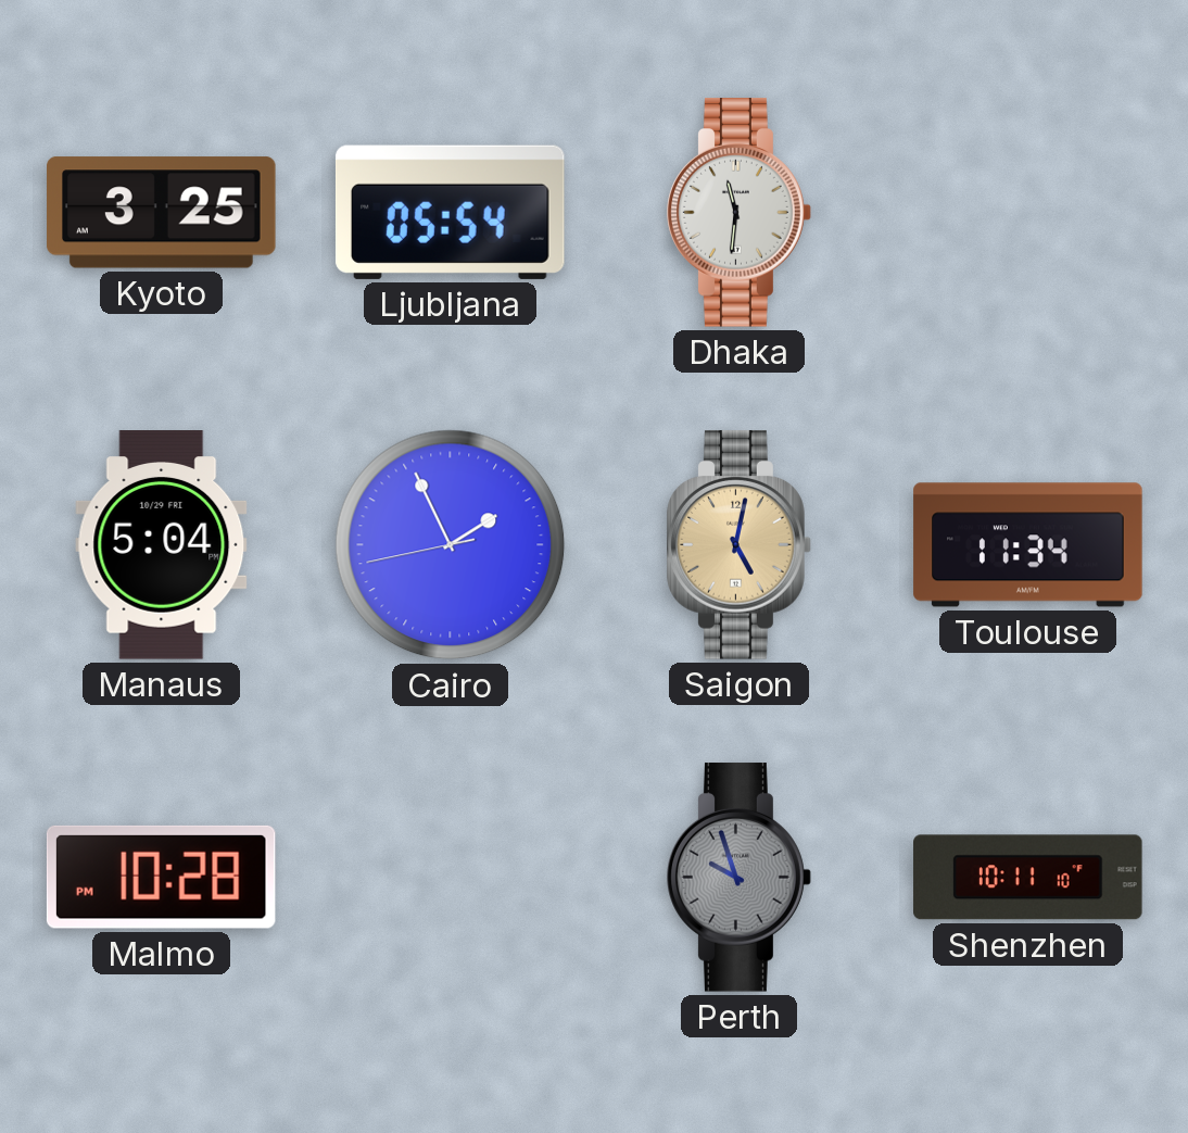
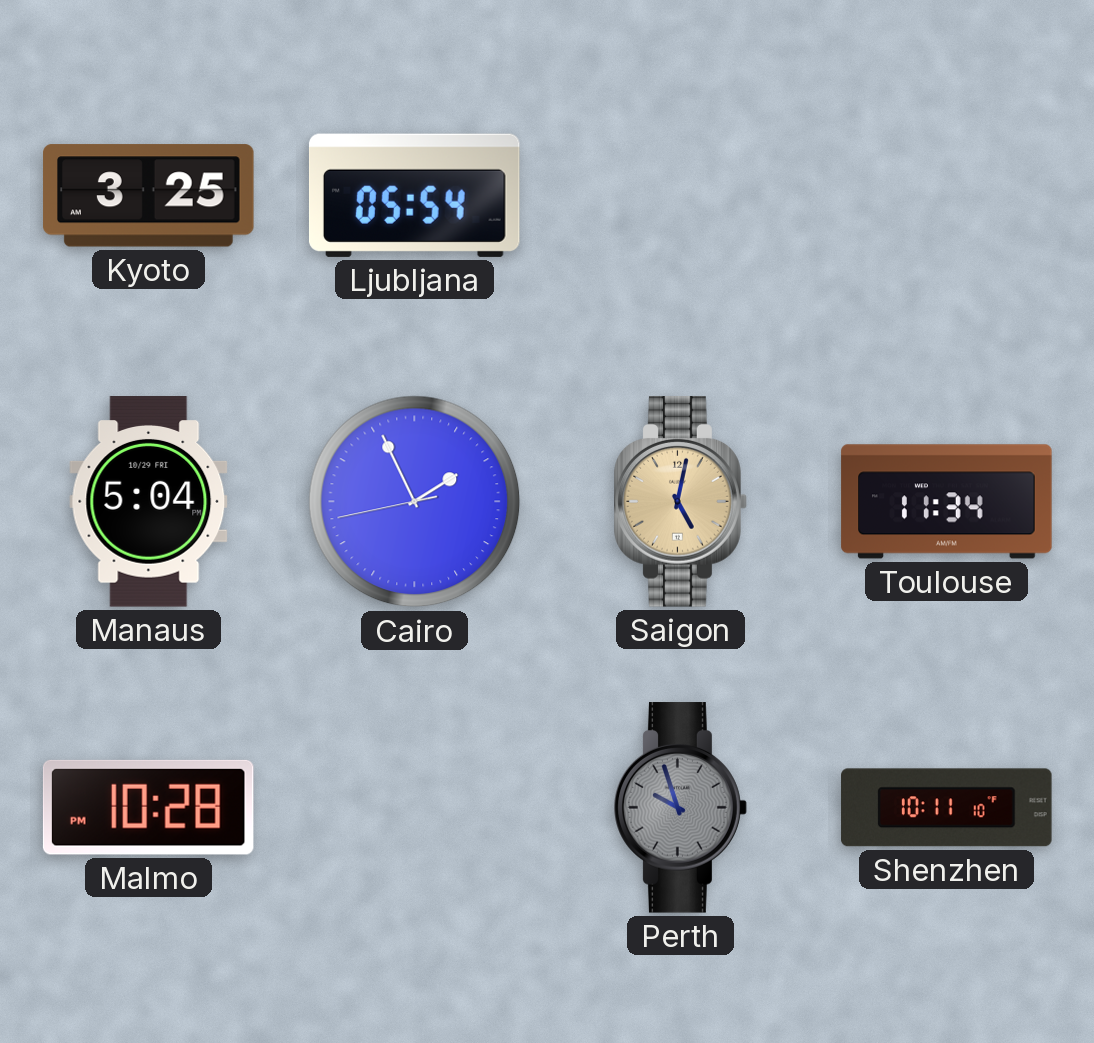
Dhaka: 11:31 -> none
